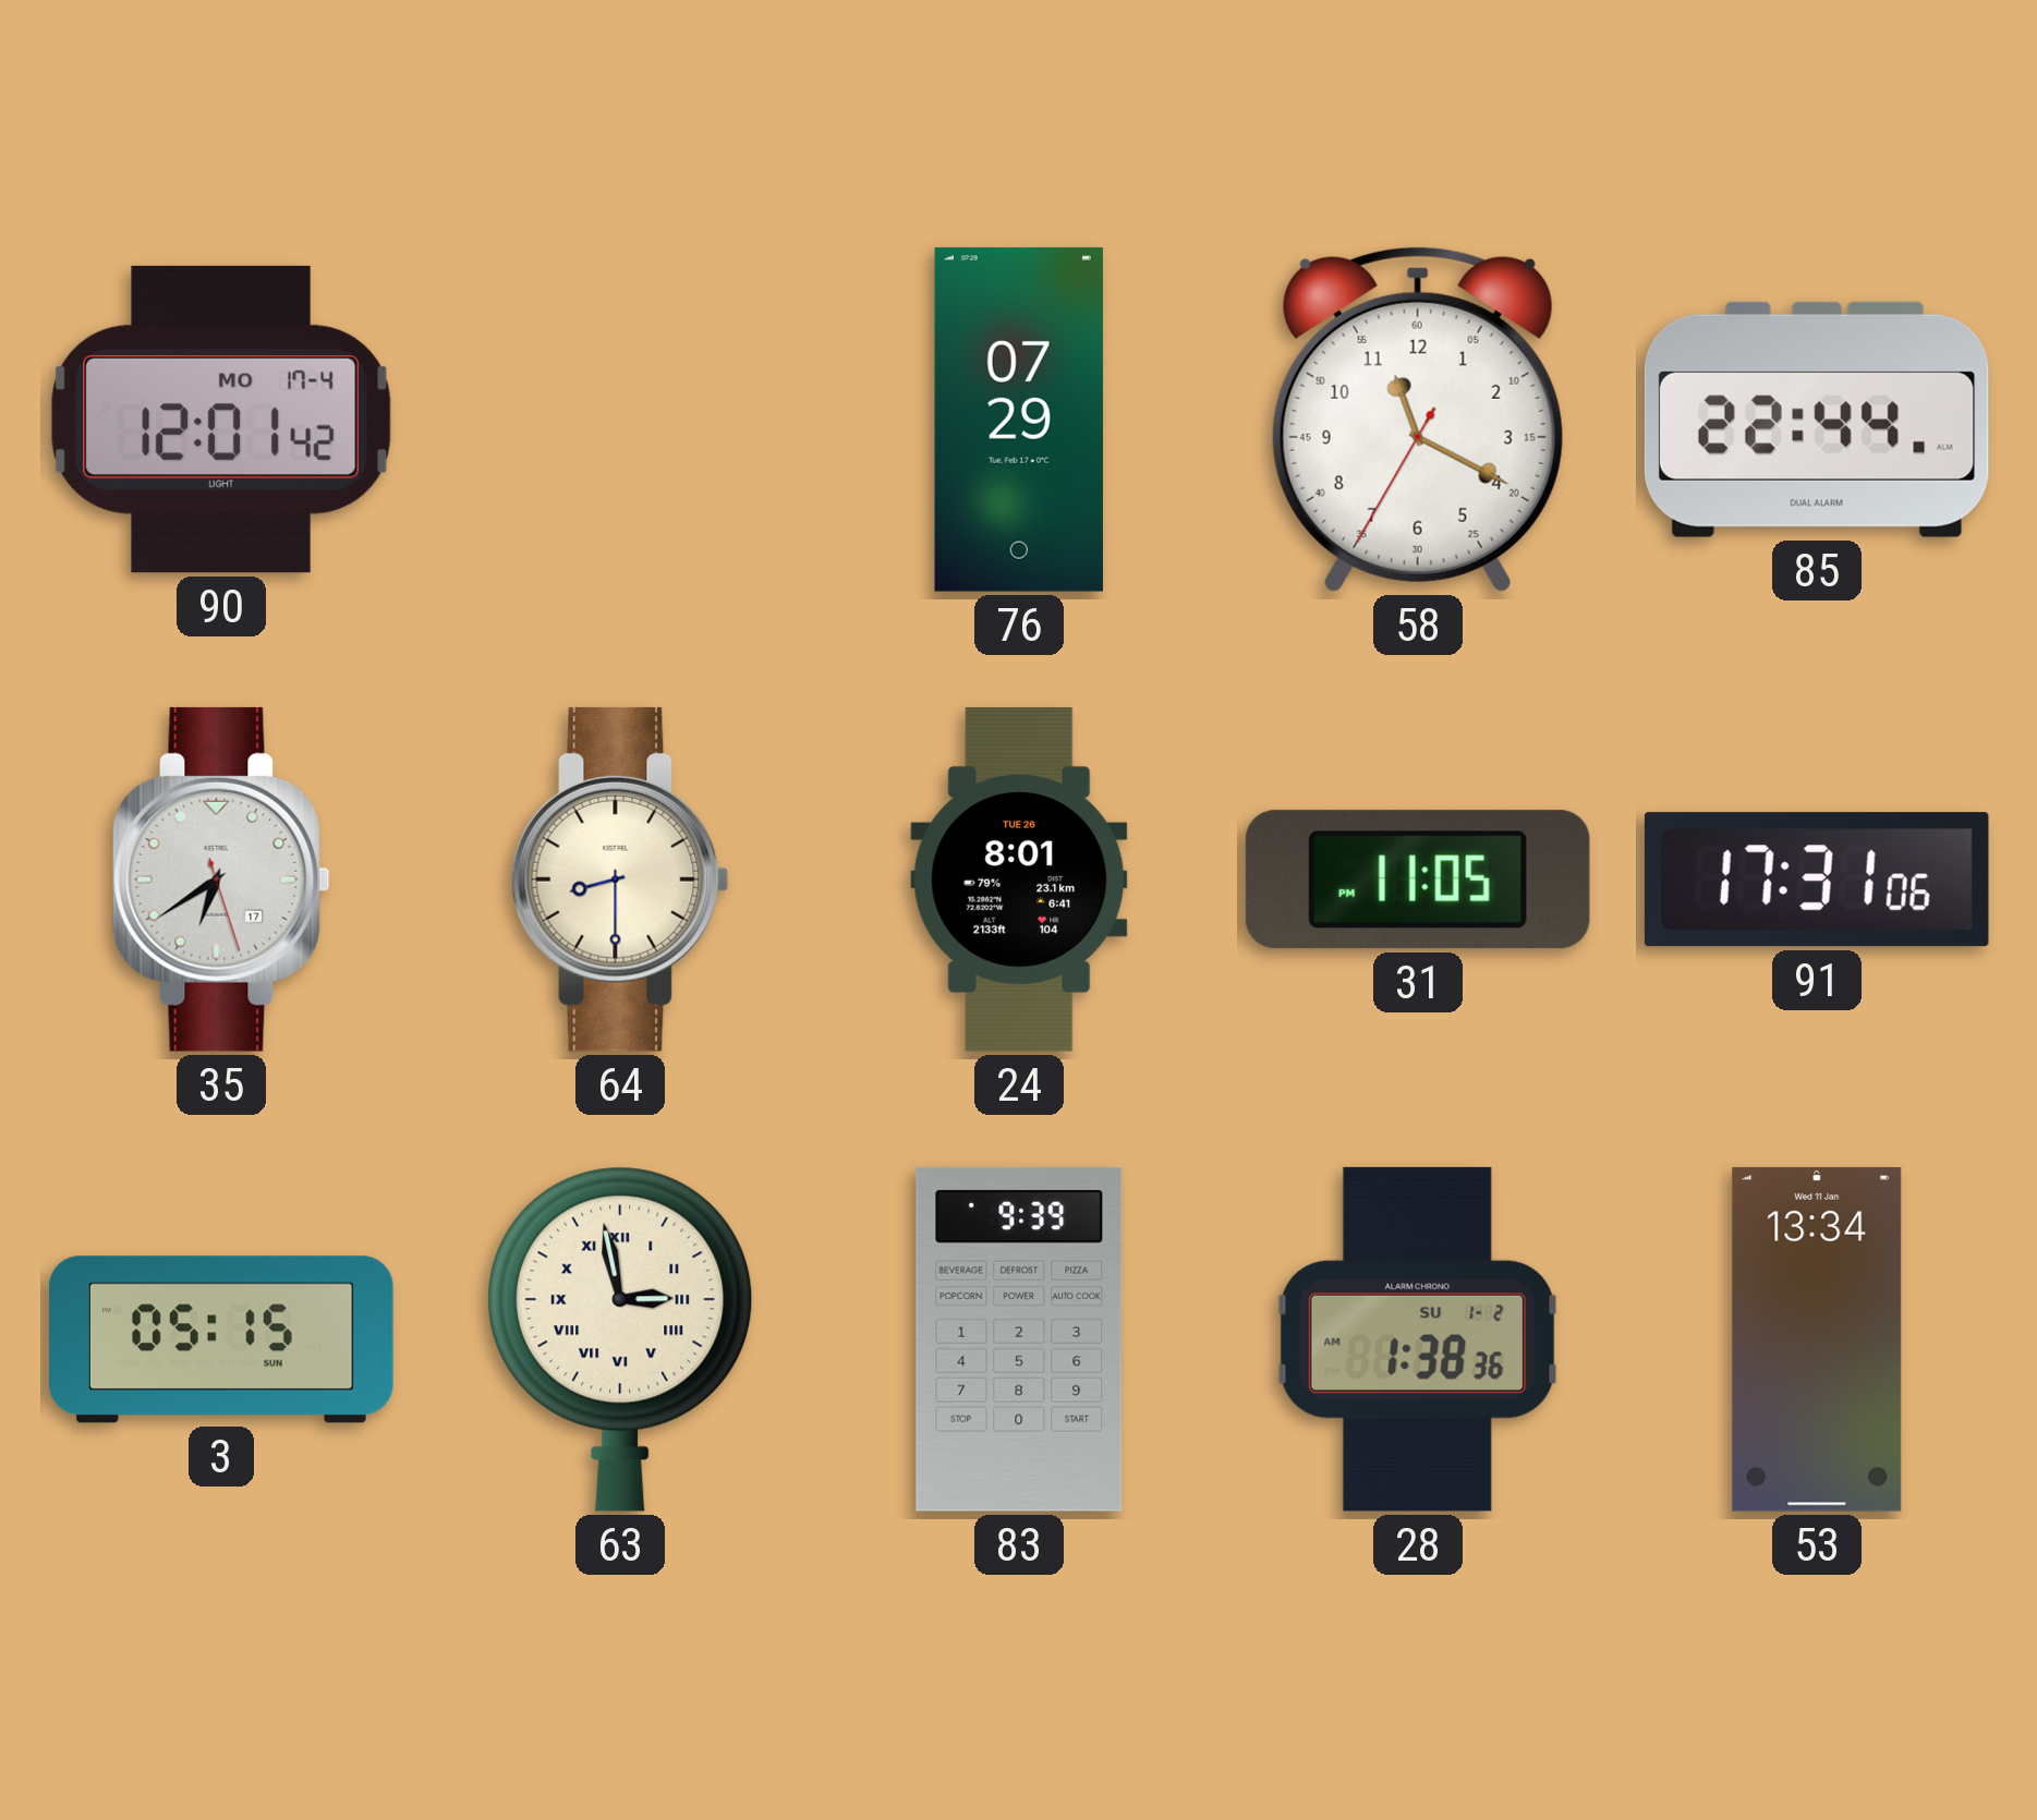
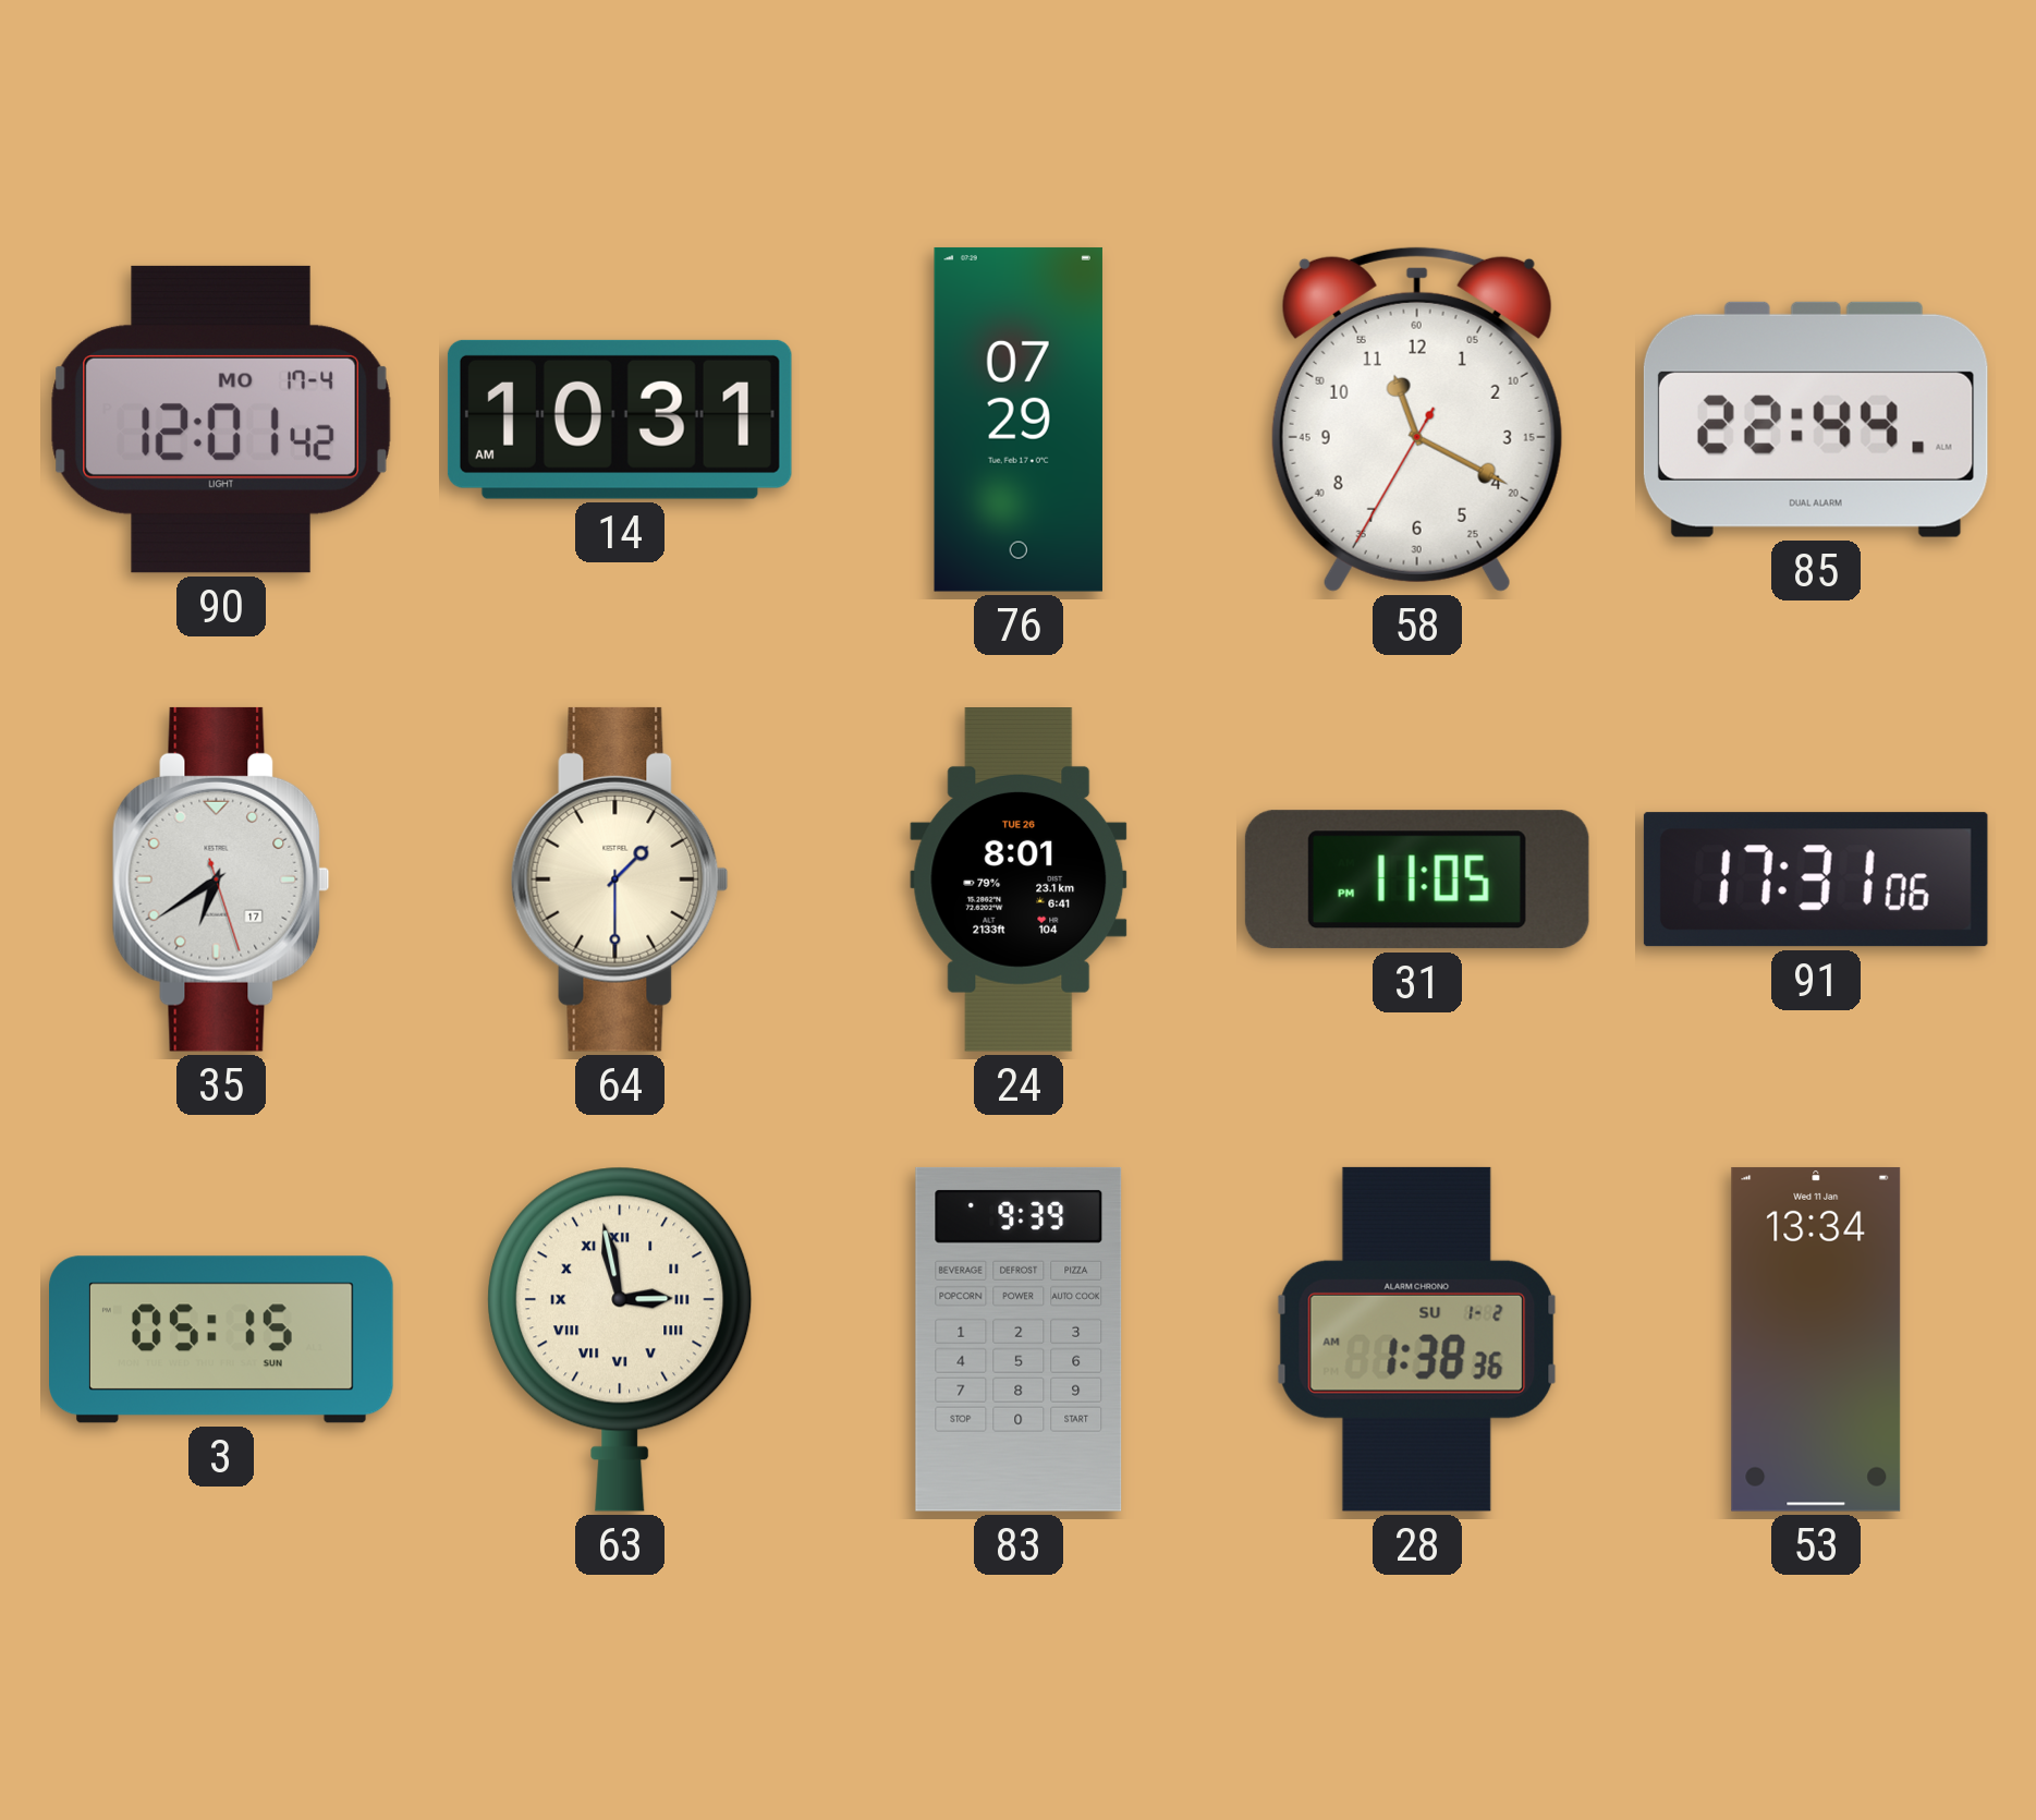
14: none -> 10:31
64: 8:30 -> 1:30
